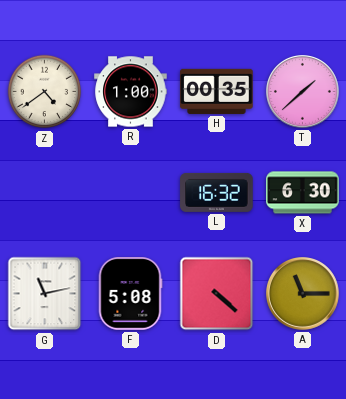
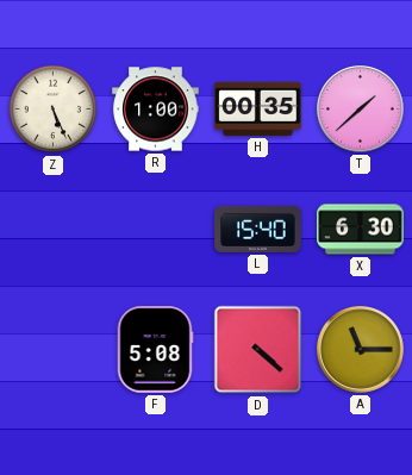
Z: 4:39 -> 5:26
L: 16:32 -> 15:40
G: 11:13 -> none
